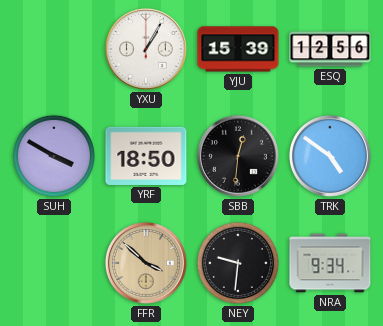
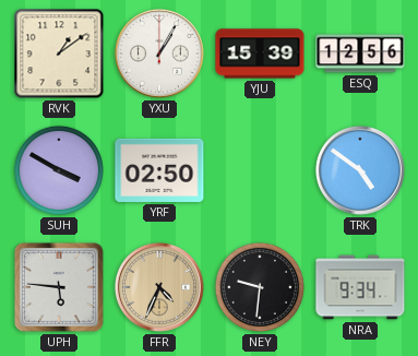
RVK: none -> 1:09
YRF: 18:50 -> 02:50
SBB: 12:31 -> none
UPH: none -> 5:46
FFR: 3:52 -> 4:34
